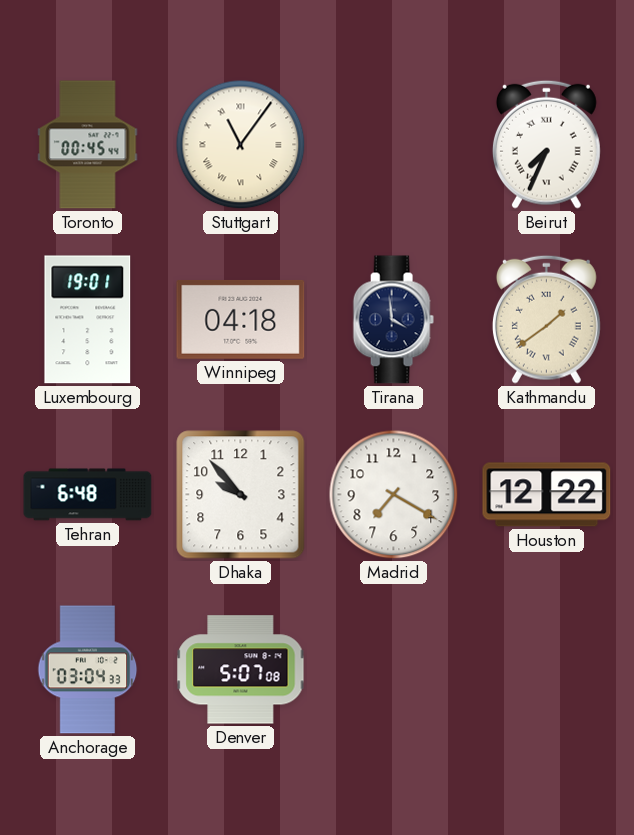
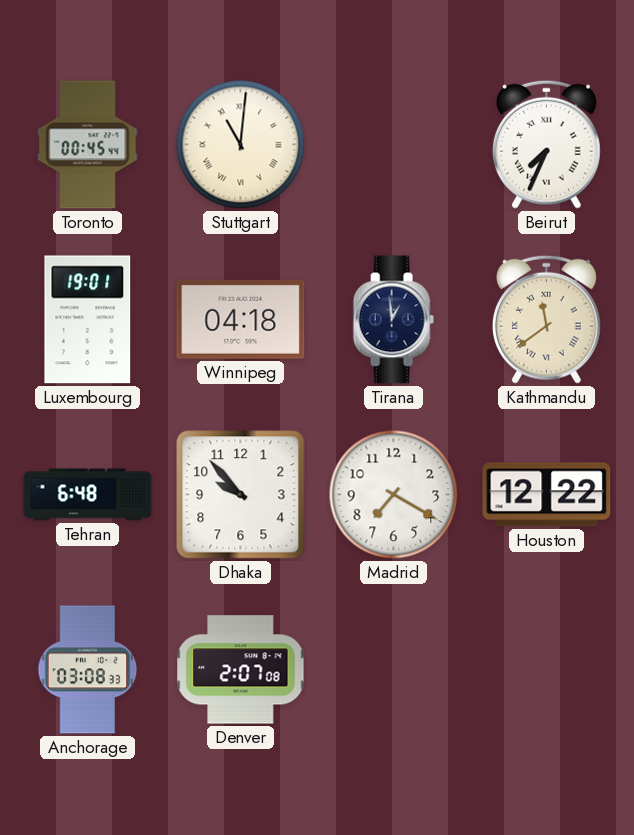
Stuttgart: 11:06 -> 11:01
Tirana: 3:59 -> 12:59
Kathmandu: 1:39 -> 11:39
Anchorage: 03:04 -> 03:08
Denver: 5:07 -> 2:07
